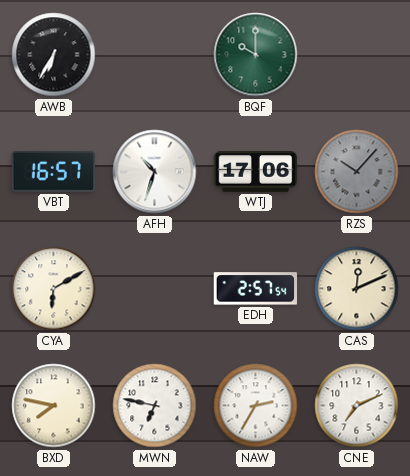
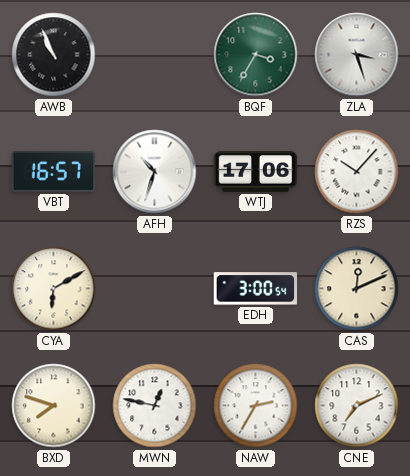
AWB: 6:35 -> 10:56
BQF: 10:00 -> 3:35
ZLA: none -> 3:27
RZS dial: grey -> white
EDH: 2:57 -> 3:00
BXD: 7:47 -> 7:48
MWN: 6:47 -> 12:47
